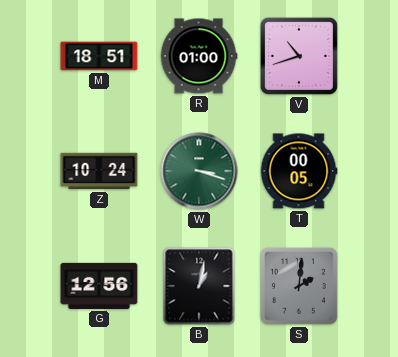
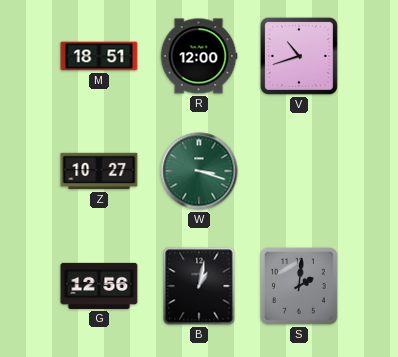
R: 01:00 -> 12:00
Z: 10:24 -> 10:27
T: 00:05 -> none
